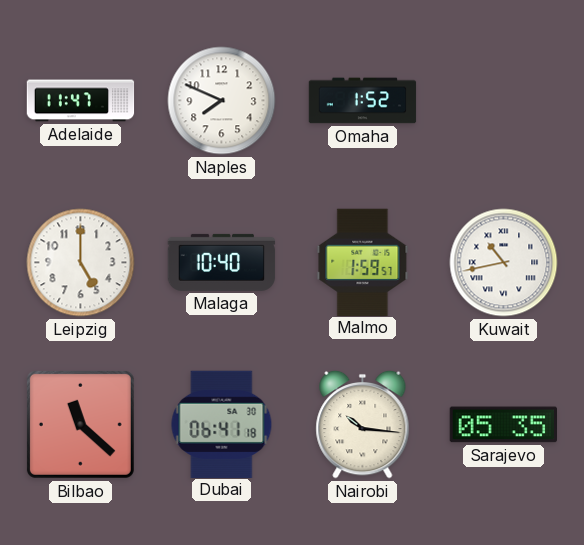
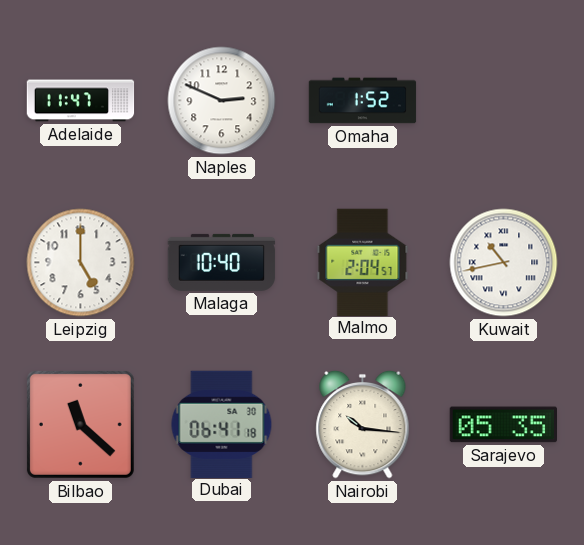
Naples: 7:49 -> 2:49
Malmo: 1:59 -> 2:04
